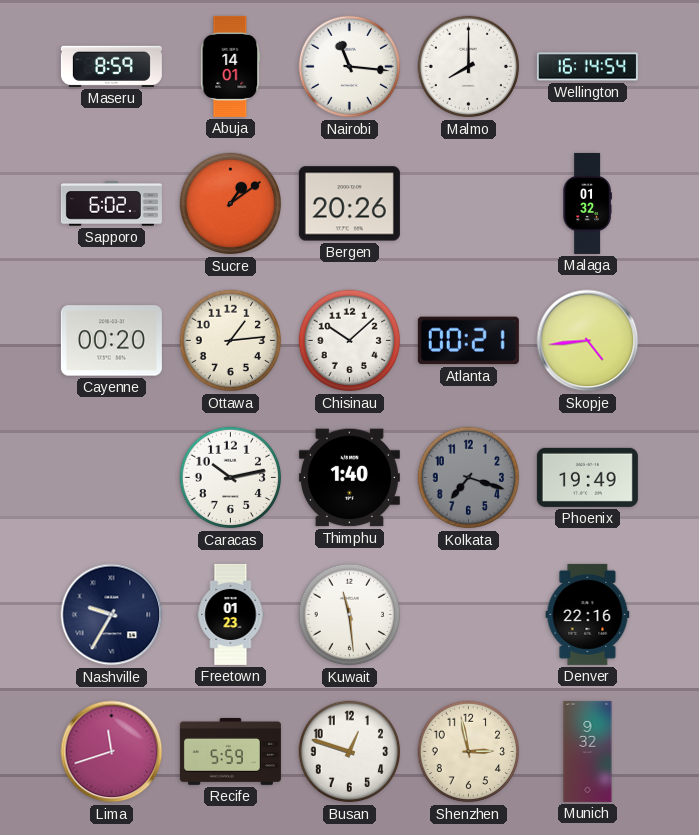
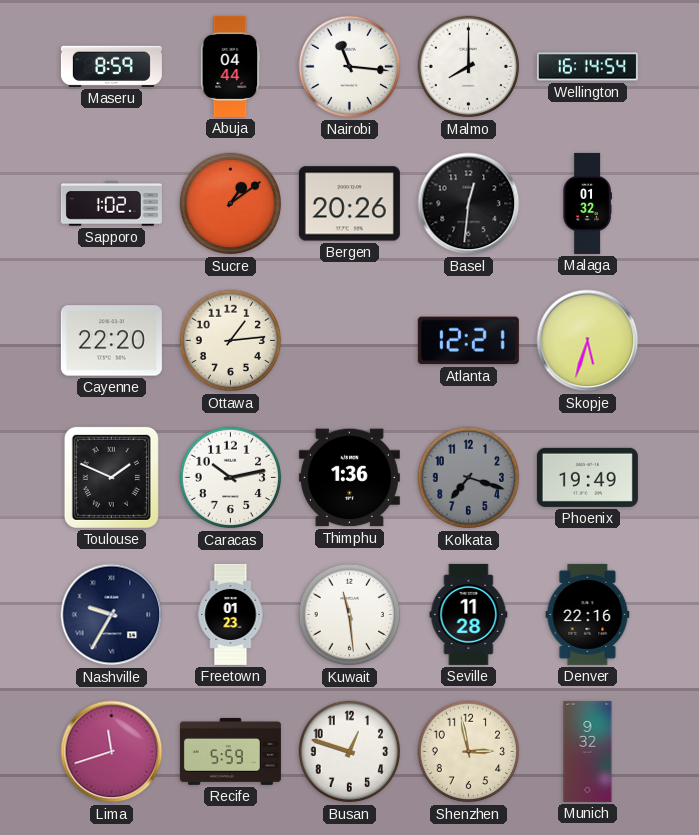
Abuja: 14:01 -> 04:44
Sapporo: 6:02 -> 1:02
Basel: none -> 12:31
Cayenne: 00:20 -> 22:20
Chisinau: 10:08 -> none
Atlanta: 00:21 -> 12:21
Skopje: 4:44 -> 5:33
Toulouse: none -> 1:49
Thimphu: 1:40 -> 1:36
Seville: none -> 11:28
